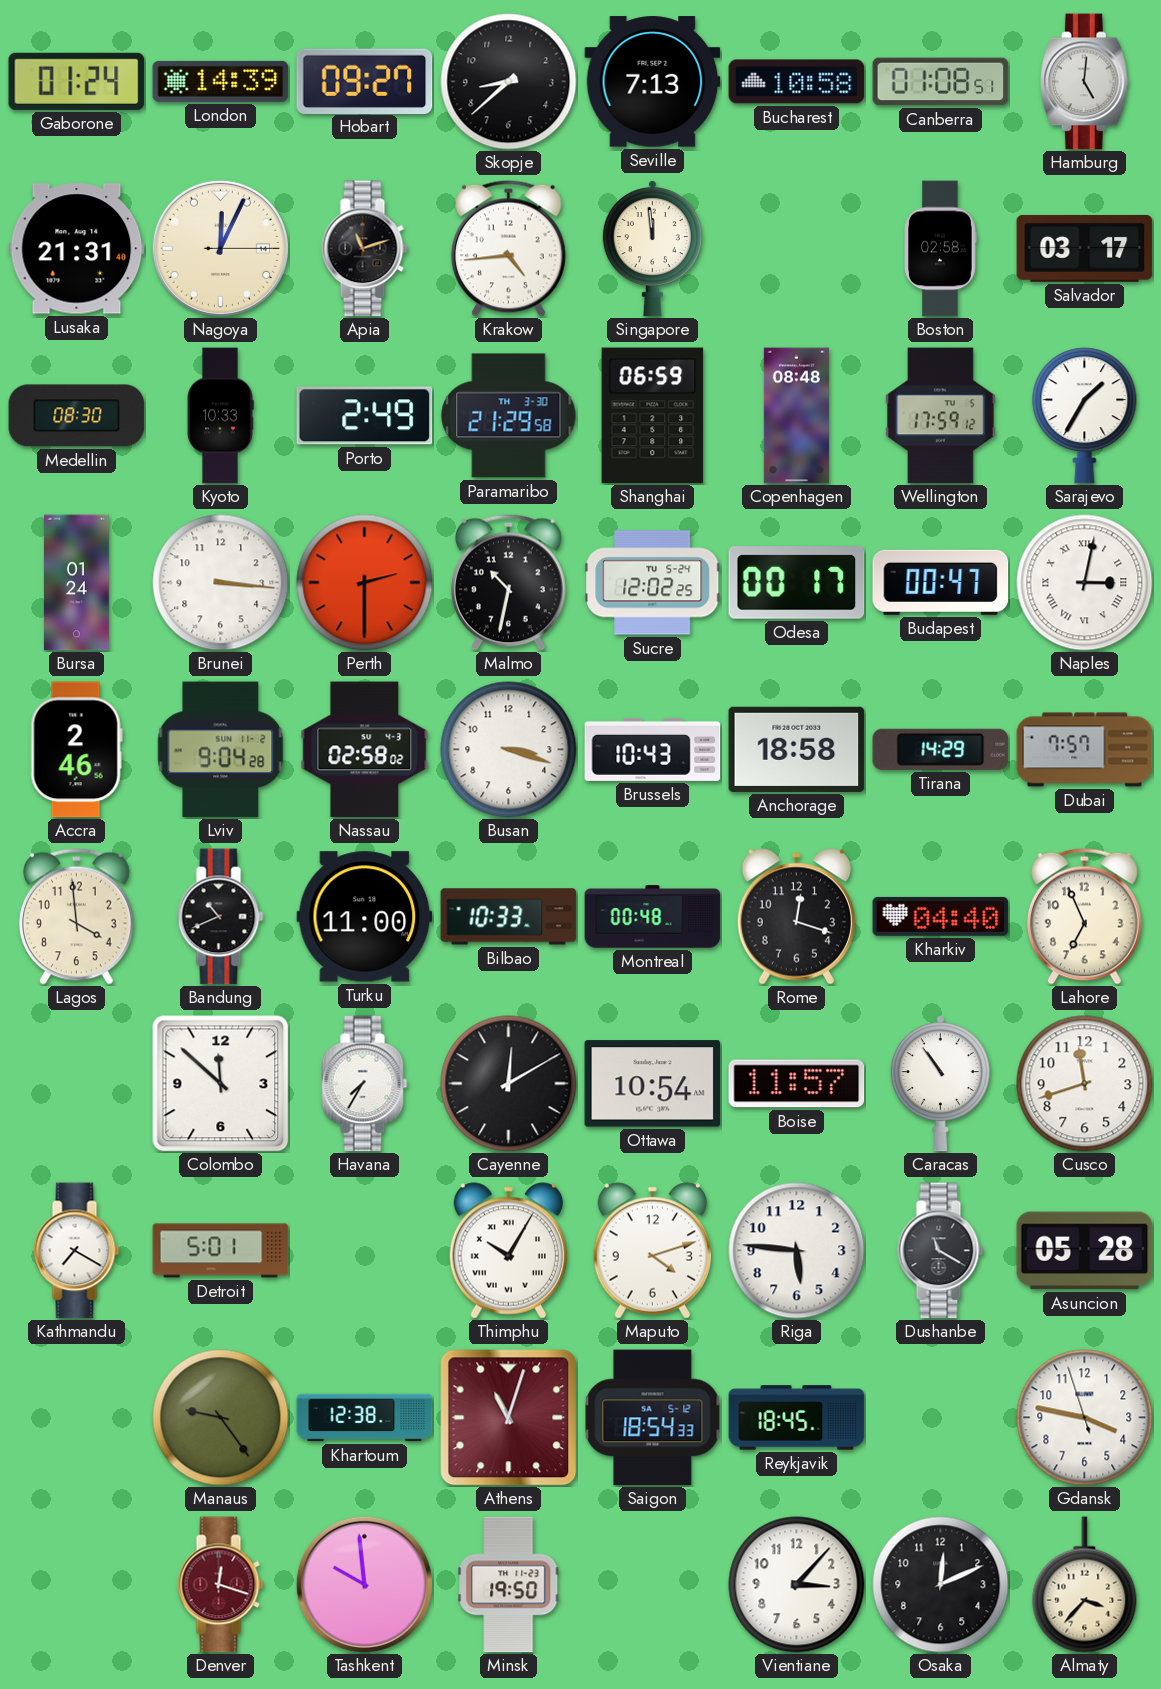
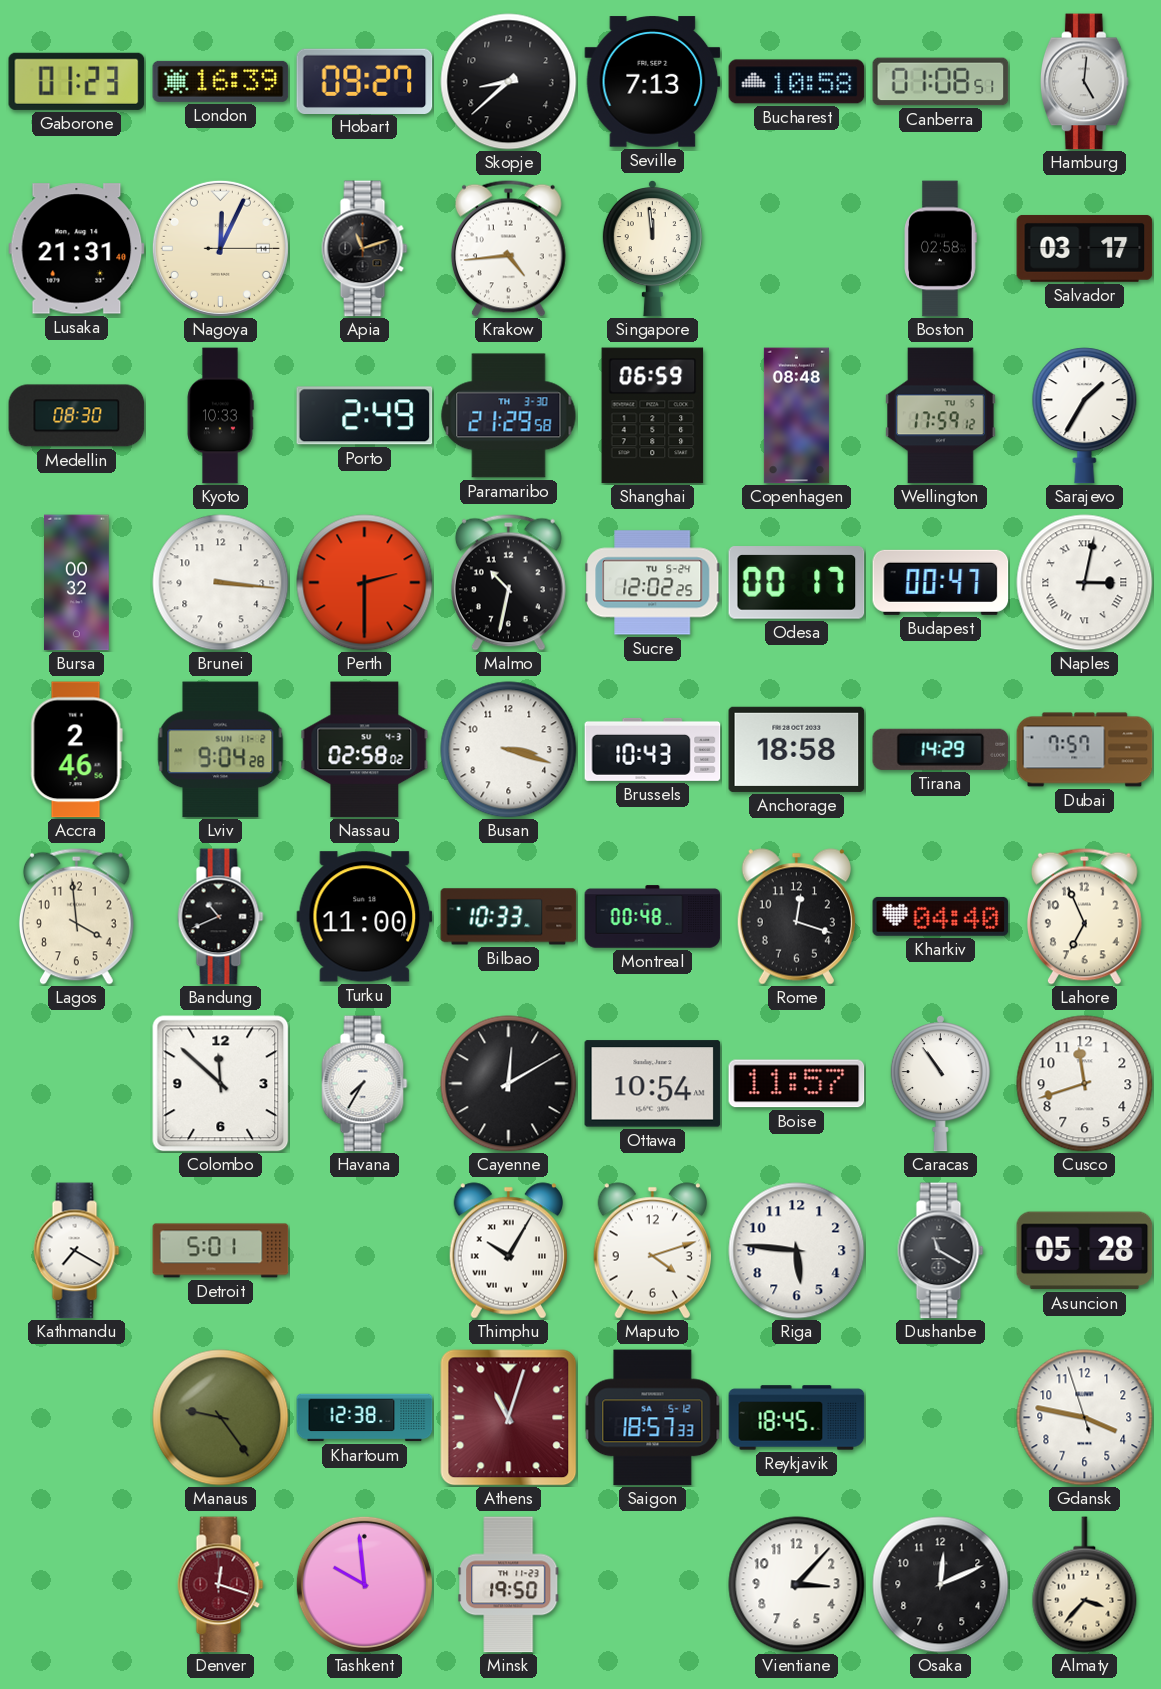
Gaborone: 01:24 -> 01:23
London: 14:39 -> 16:39
Bursa: 01:24 -> 00:32
Saigon: 18:54 -> 18:57
